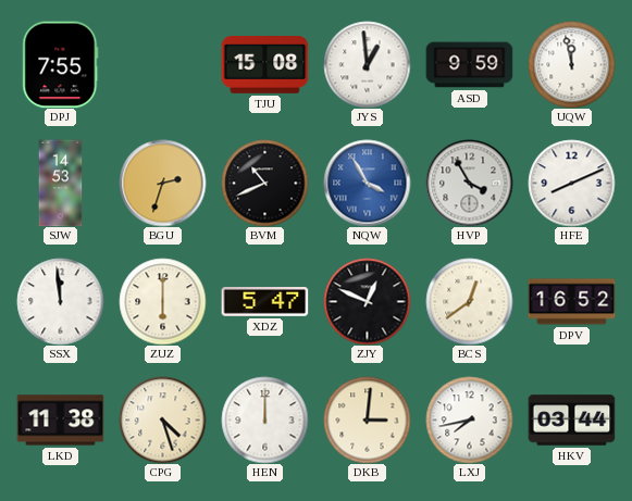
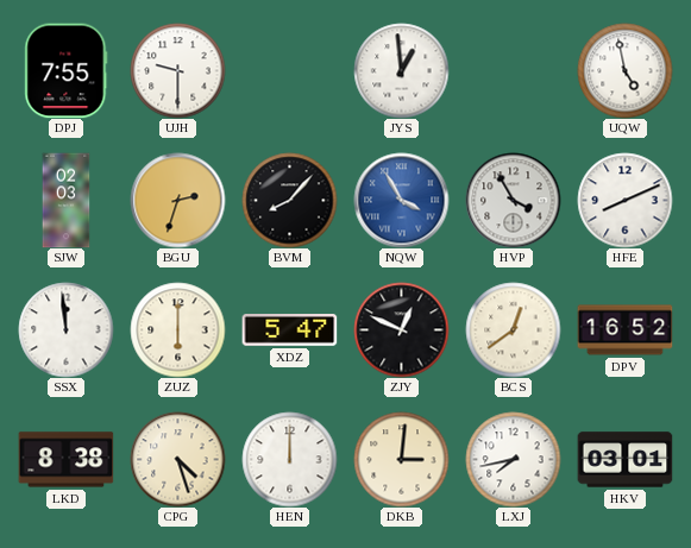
UJH: none -> 9:30
TJU: 15:08 -> none
ASD: 9:59 -> none
UQW: 11:58 -> 4:58
SJW: 14:53 -> 02:03
BVM: 10:41 -> 8:07
LKD: 11:38 -> 8:38
HKV: 03:44 -> 03:01
